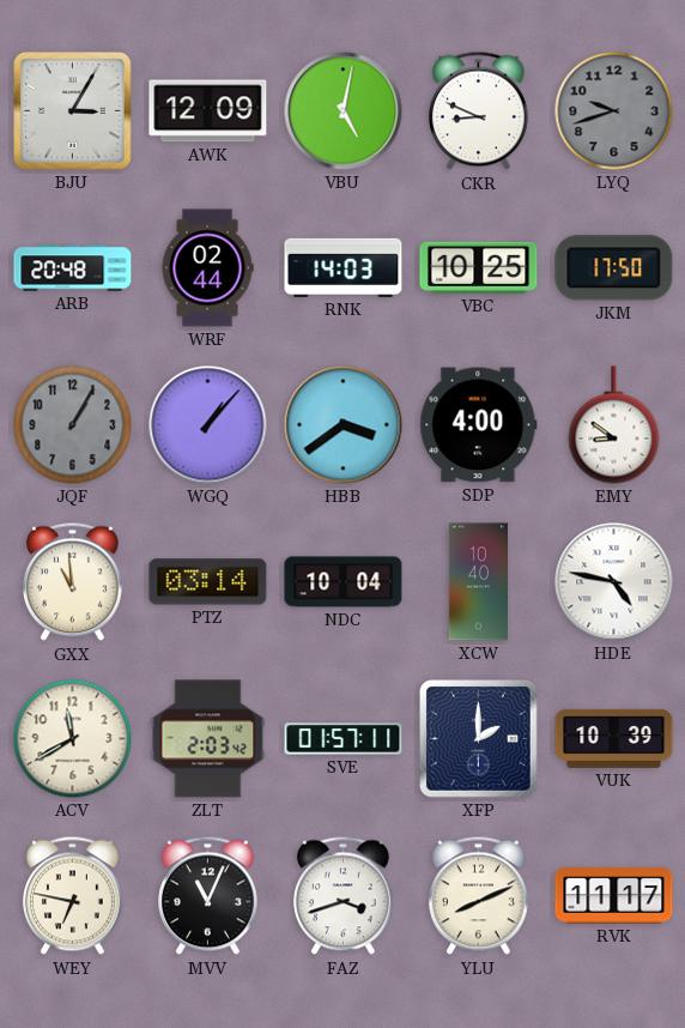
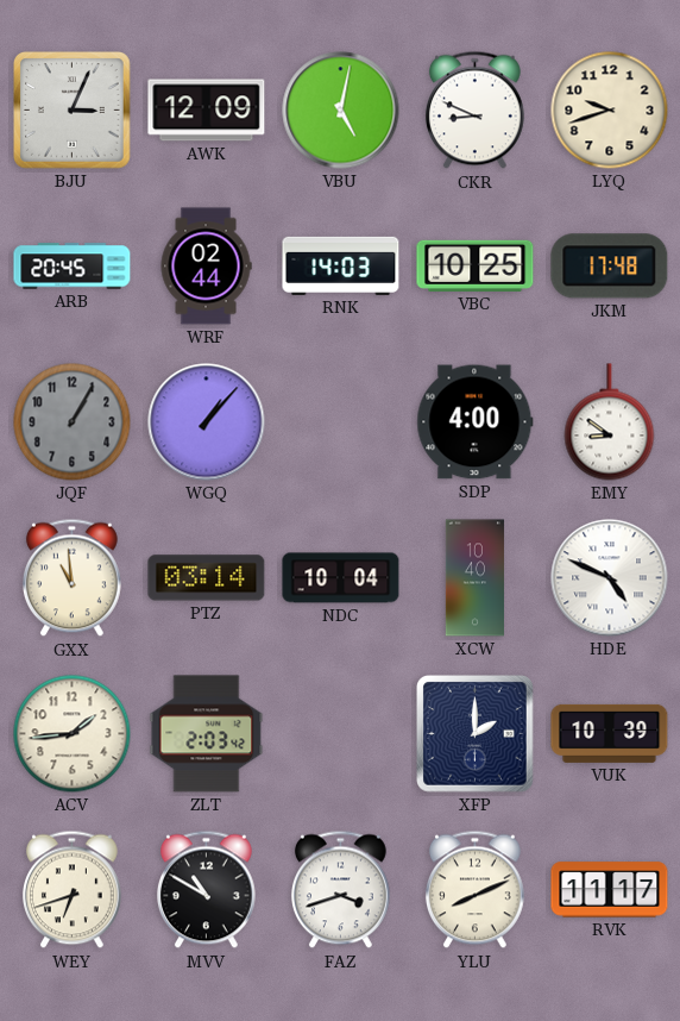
BJU: 3:05 -> 3:04
LYQ dial: grey -> cream
ARB: 20:48 -> 20:45
JKM: 17:50 -> 17:48
HBB: 3:39 -> none
HDE: 4:47 -> 4:49
ACV: 11:40 -> 1:44
SVE: 01:57 -> none
WEY: 6:47 -> 6:42
MVV: 11:04 -> 10:50
